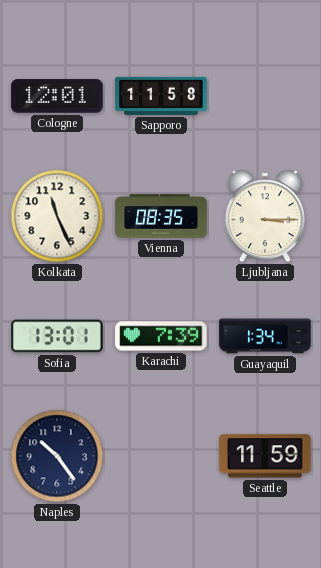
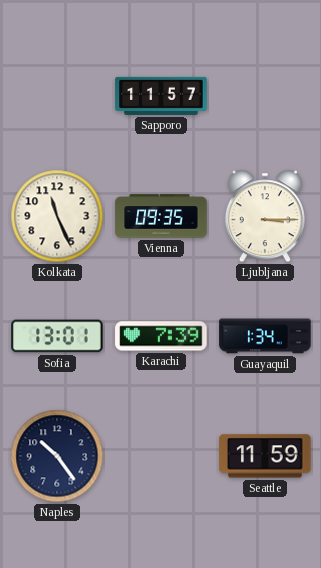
Cologne: 12:01 -> none
Sapporo: 11:58 -> 11:57
Vienna: 08:35 -> 09:35
